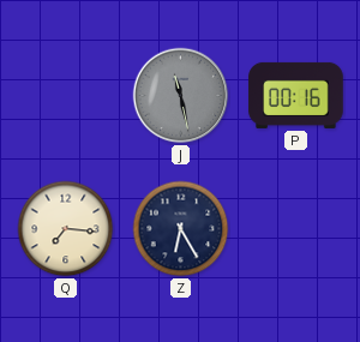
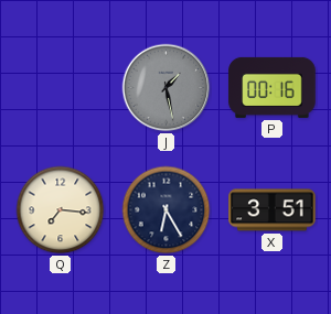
J: 11:28 -> 1:28
X: none -> 3:51
